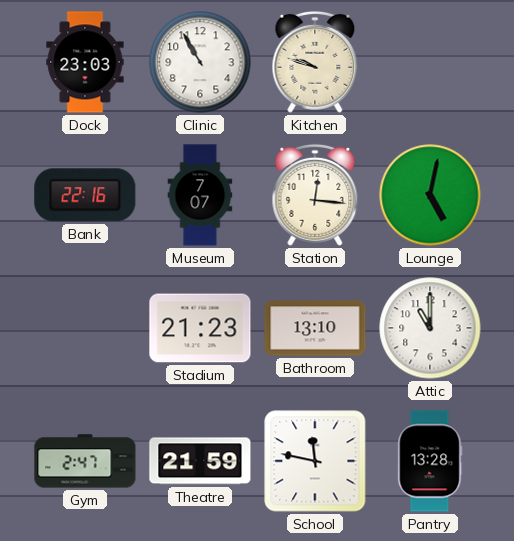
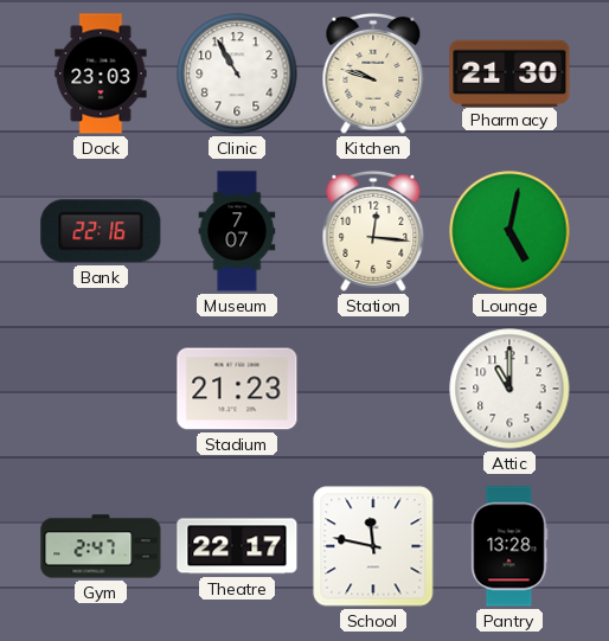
Pharmacy: none -> 21:30
Bathroom: 13:10 -> none
Theatre: 21:59 -> 22:17
